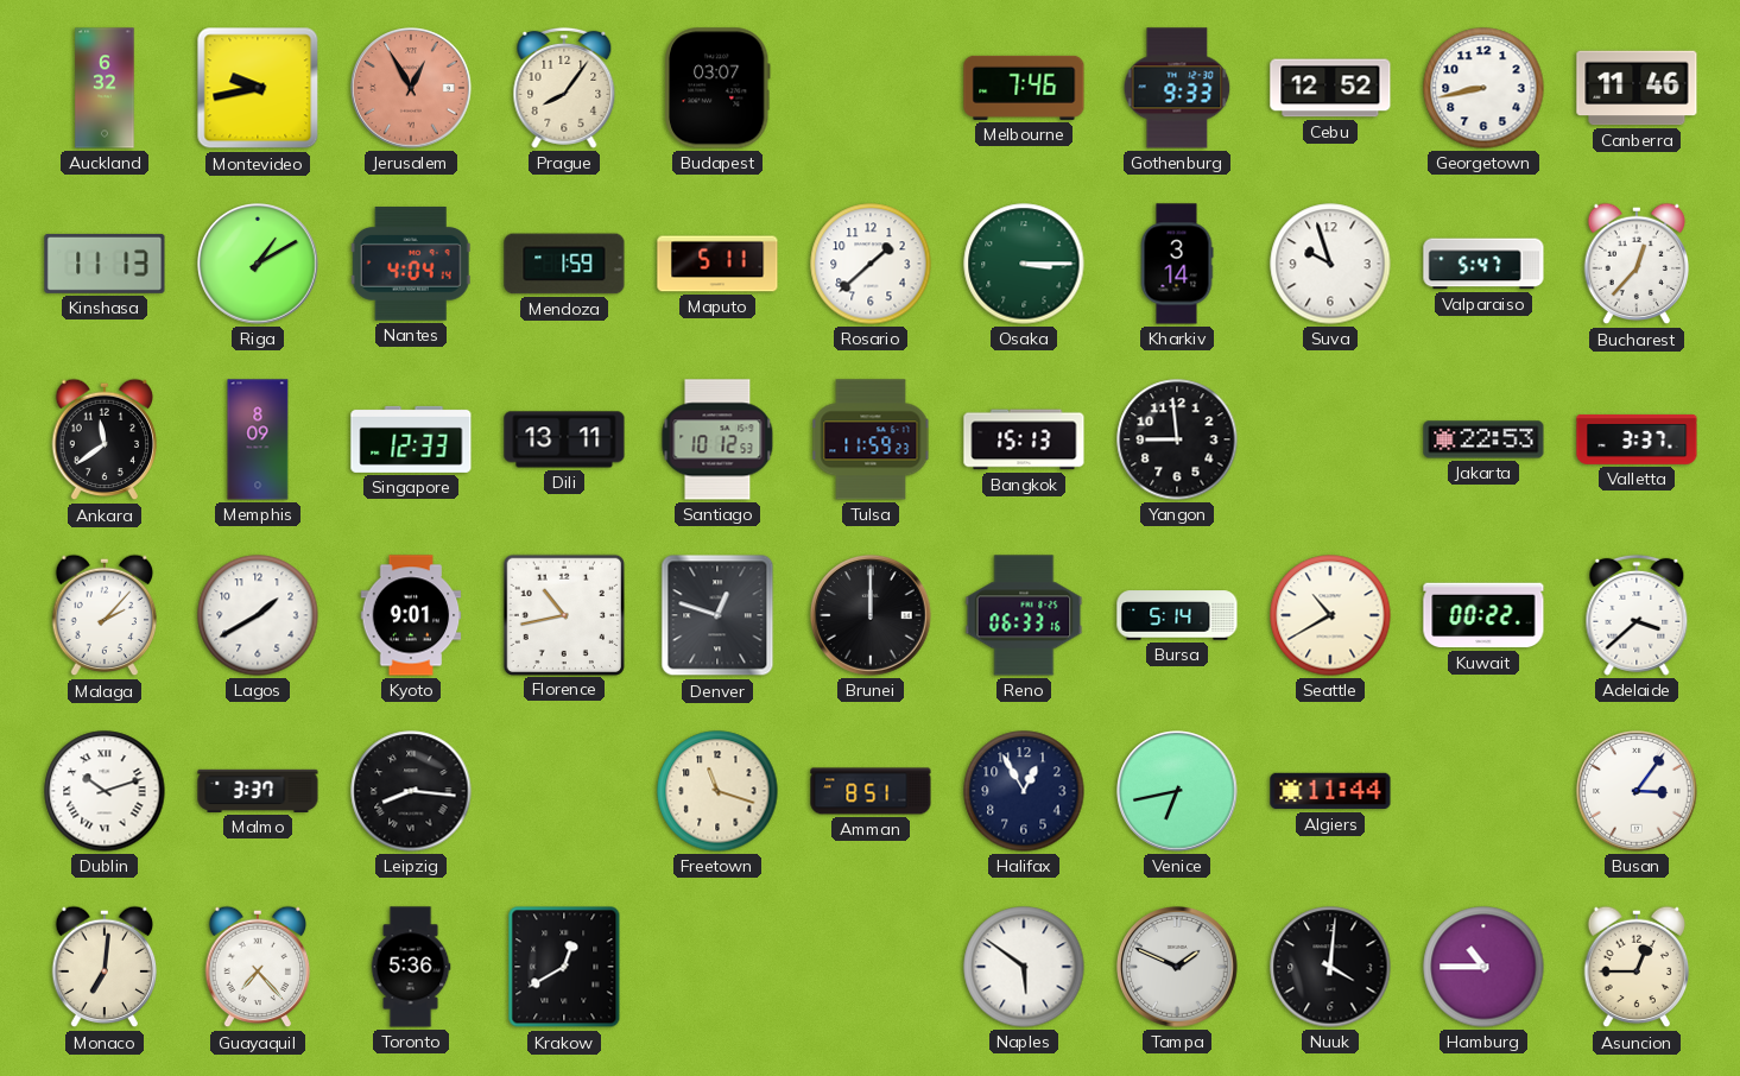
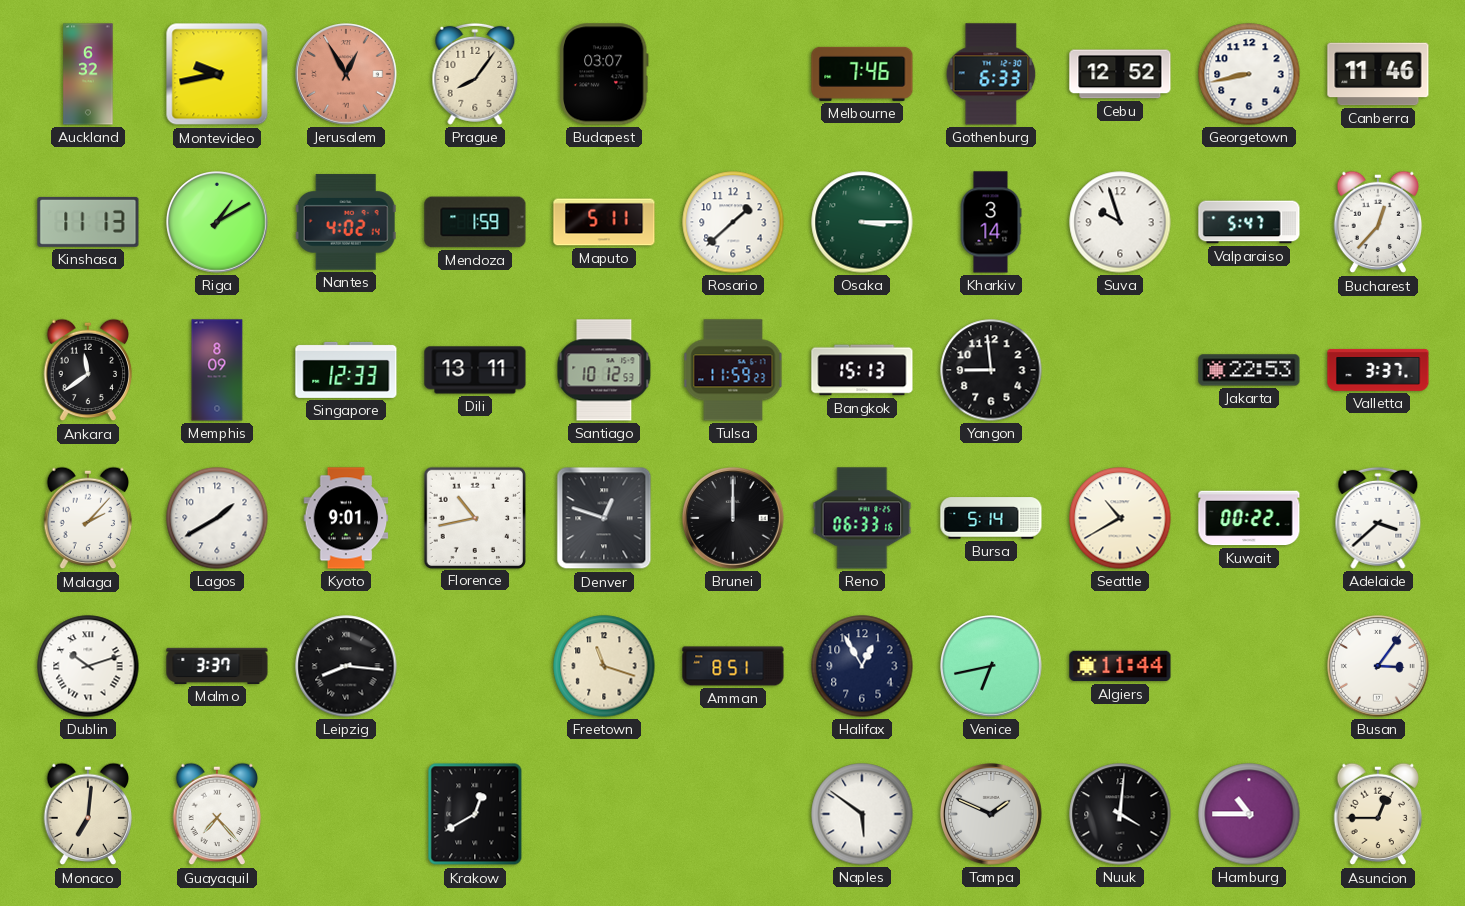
Gothenburg: 9:33 -> 6:33
Nantes: 4:04 -> 4:02
Toronto: 5:36 -> none
